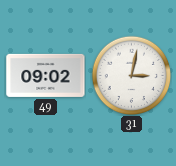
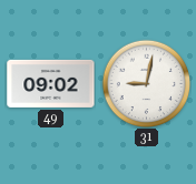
31: 3:02 -> 9:02
